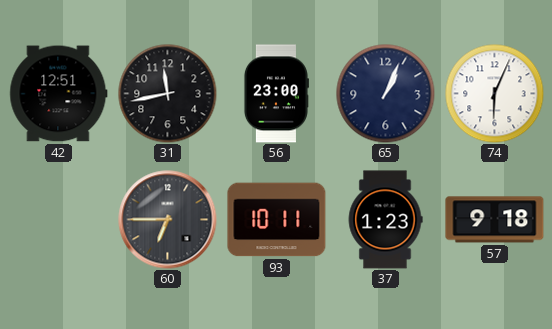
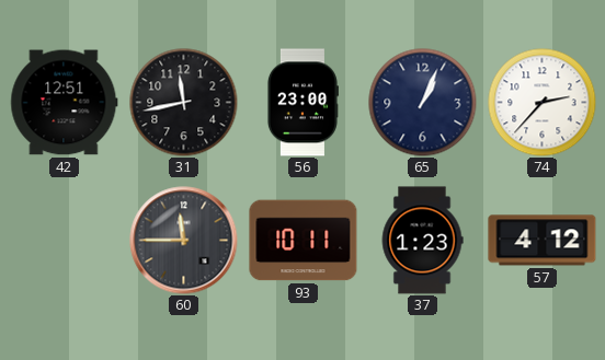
74: 6:04 -> 2:37
60: 6:45 -> 11:45
57: 9:18 -> 4:12
